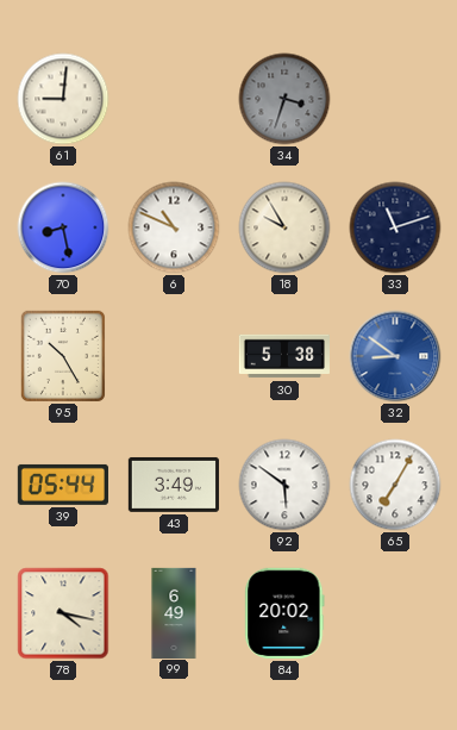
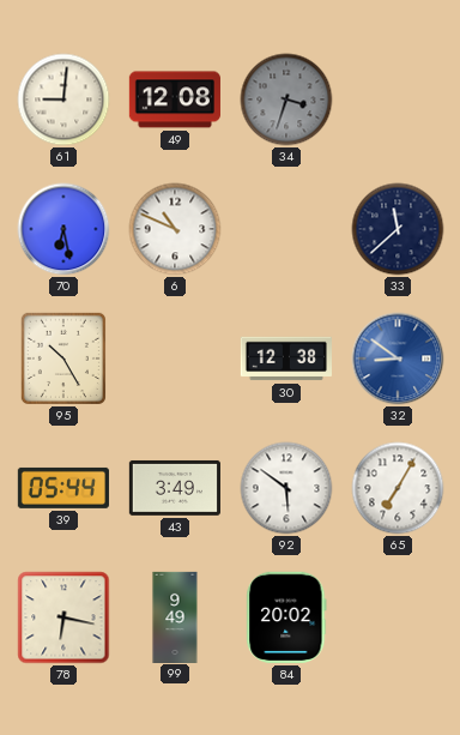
49: none -> 12:08
70: 8:28 -> 6:28
18: 9:55 -> none
33: 11:12 -> 11:38
30: 5:38 -> 12:38
78: 4:17 -> 6:17
99: 6:49 -> 9:49
